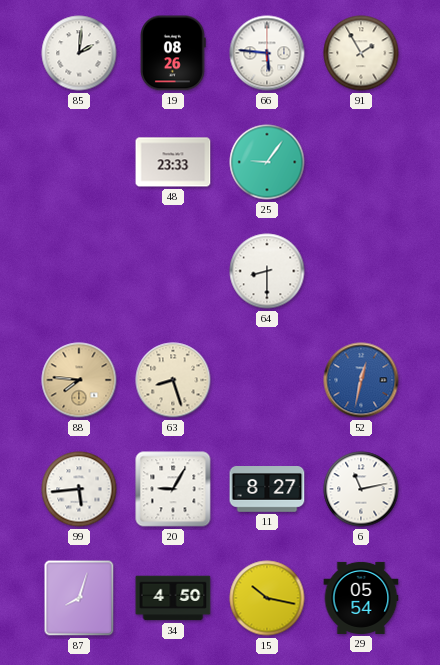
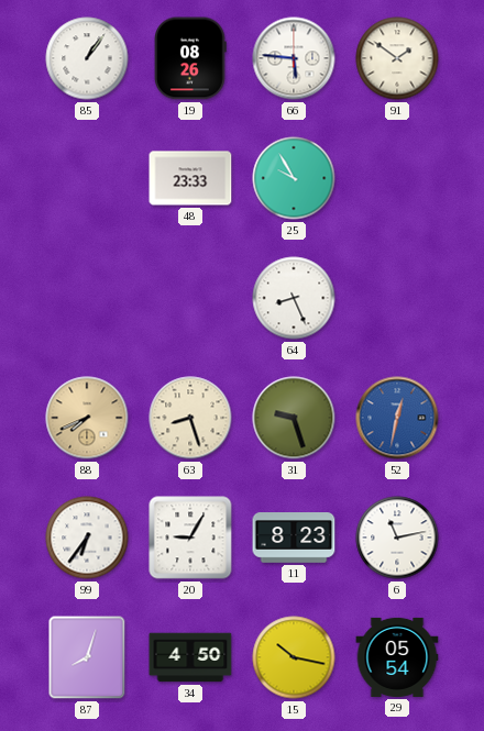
85: 2:01 -> 1:06
91: 1:55 -> 1:51
25: 9:06 -> 9:55
64: 8:30 -> 8:26
88: 7:46 -> 7:41
31: none -> 9:27
99: 5:44 -> 6:36
11: 8:27 -> 8:23
